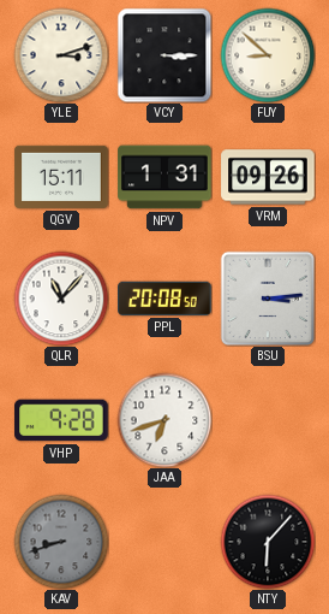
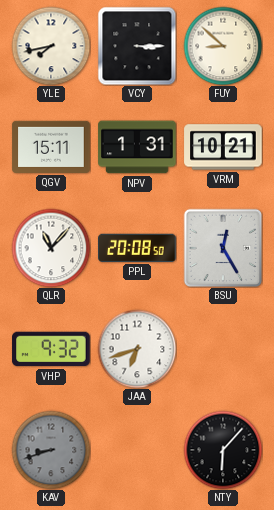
YLE: 3:12 -> 7:43
VRM: 09:26 -> 10:21
BSU: 3:14 -> 12:25
VHP: 9:28 -> 9:32
